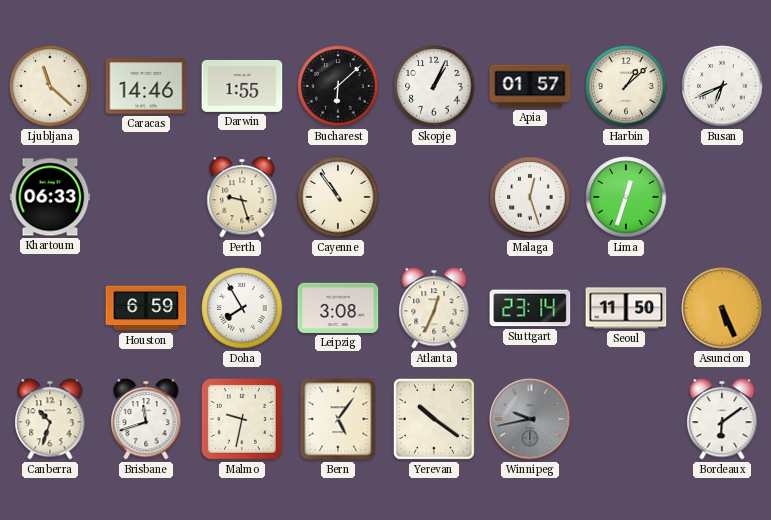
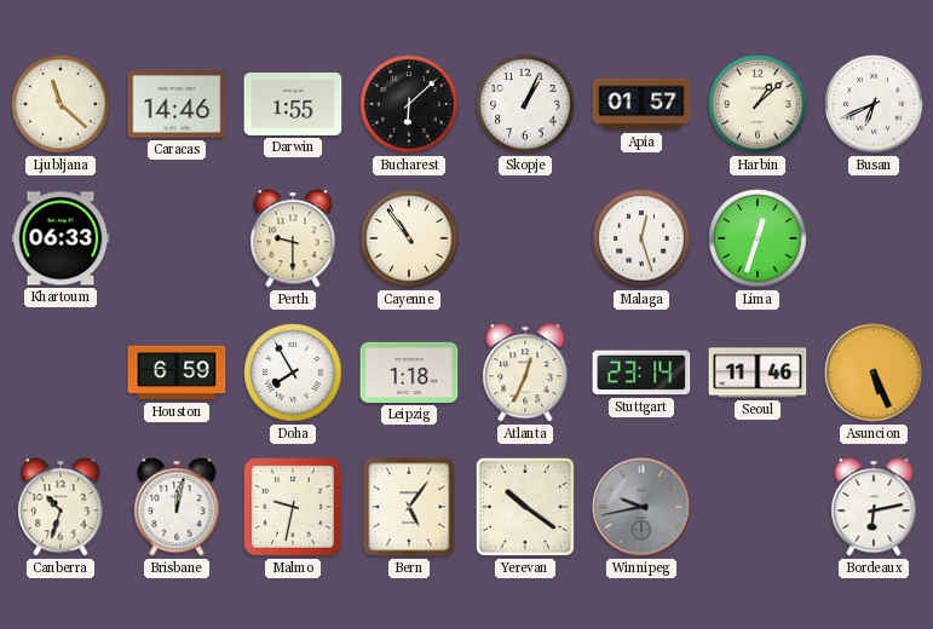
Perth: 9:27 -> 9:30
Leipzig: 3:08 -> 1:18
Seoul: 11:50 -> 11:46
Brisbane: 11:42 -> 12:02
Bordeaux: 6:09 -> 6:13
